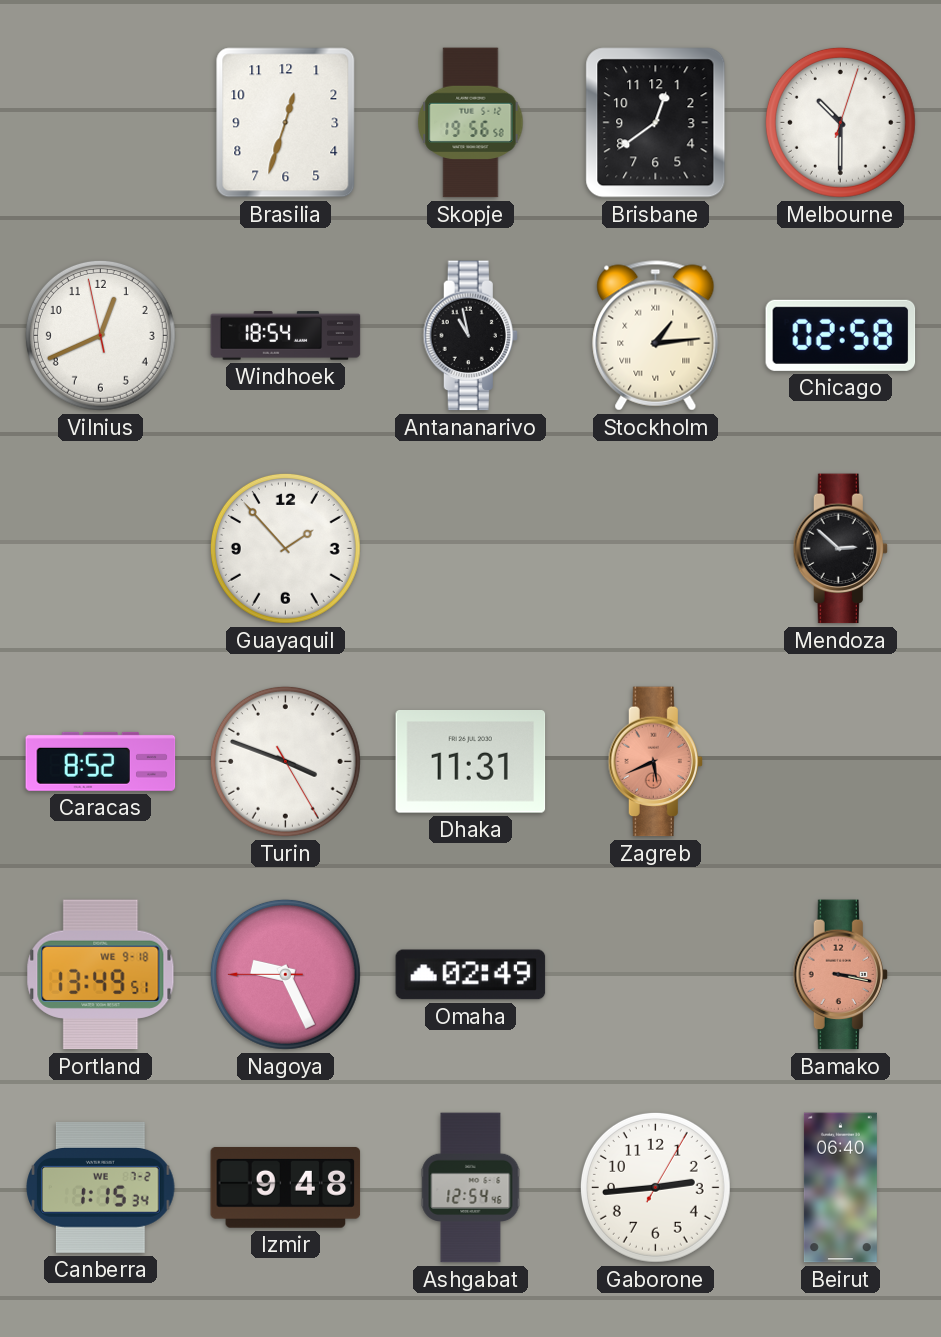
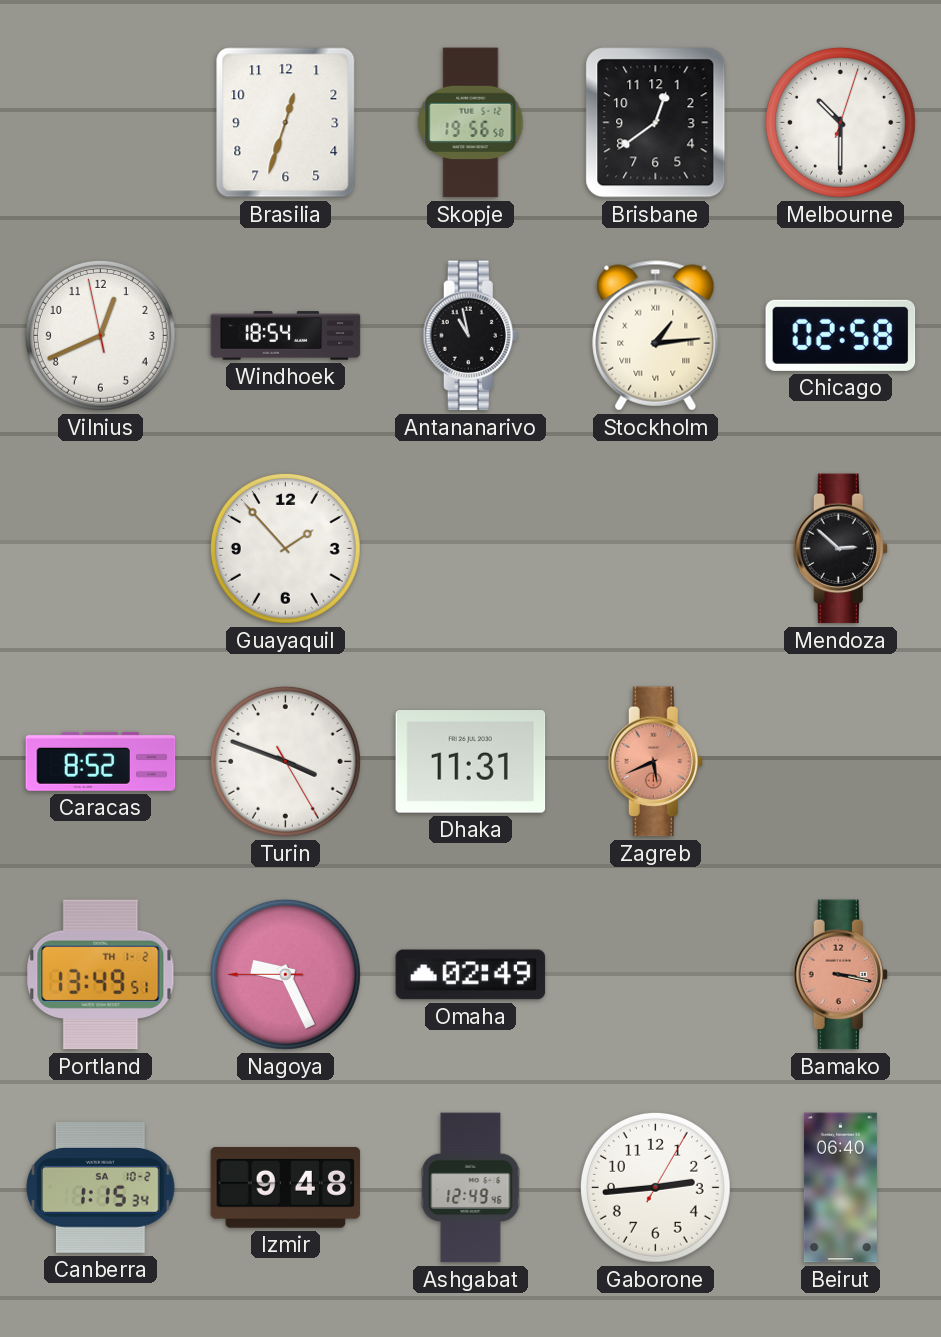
Portland date: WE 9-18 -> TH 1-2
Canberra date: WE 7-2 -> SA 10-2
Ashgabat: 12:54 -> 12:49
